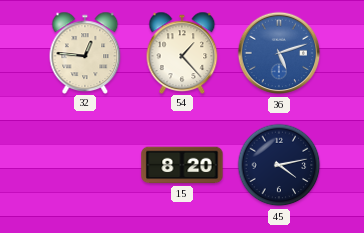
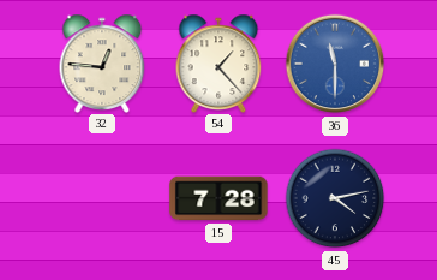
36: 5:12 -> 11:30
15: 8:20 -> 7:28
